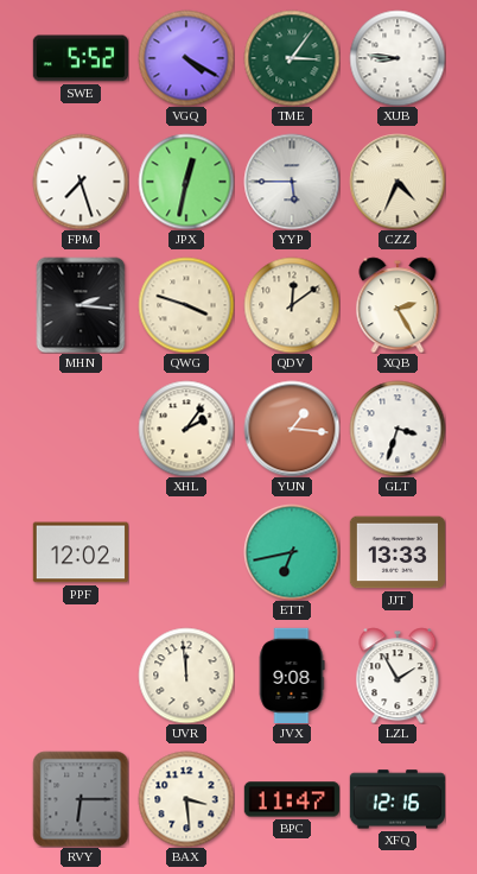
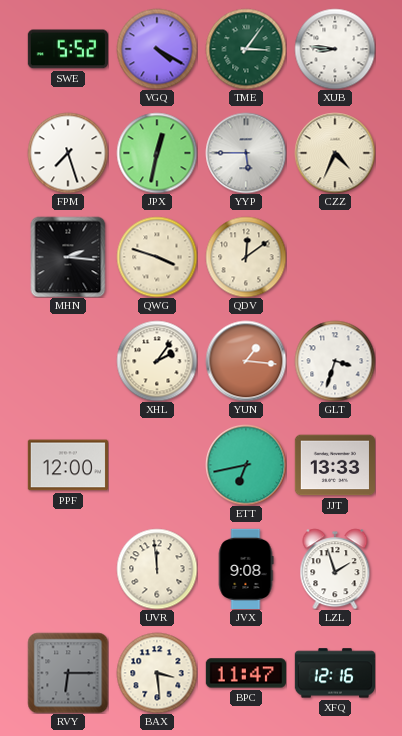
XQB: 2:25 -> none
PPF: 12:02 -> 12:00
LZL: 1:55 -> 1:57
